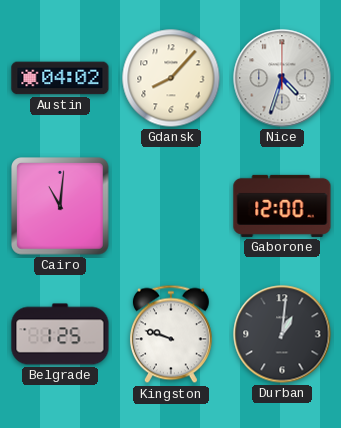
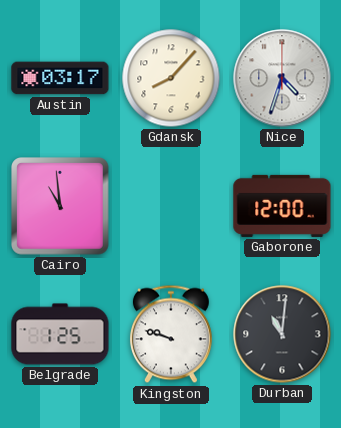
Austin: 04:02 -> 03:17
Cairo: 11:01 -> 10:59
Durban: 1:01 -> 11:01
